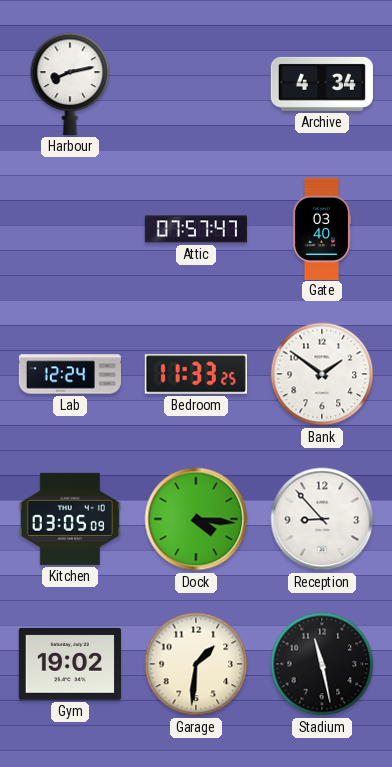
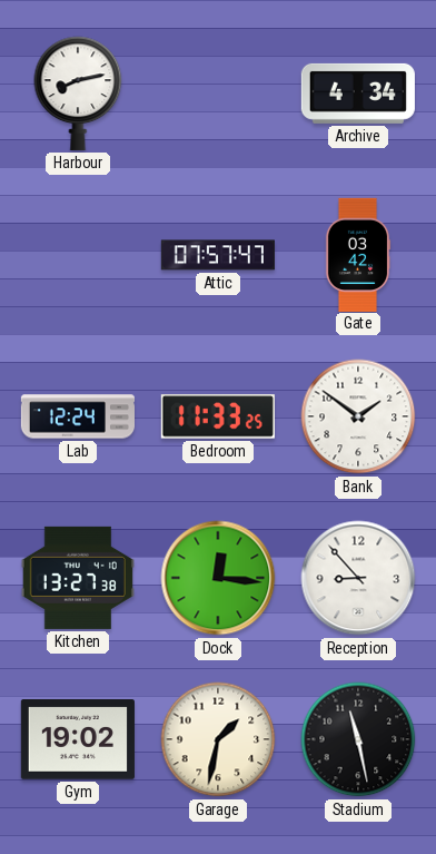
Gate: 03:40 -> 03:42
Kitchen: 03:05 -> 13:27
Dock: 4:16 -> 12:16
Garage: 1:31 -> 1:32
